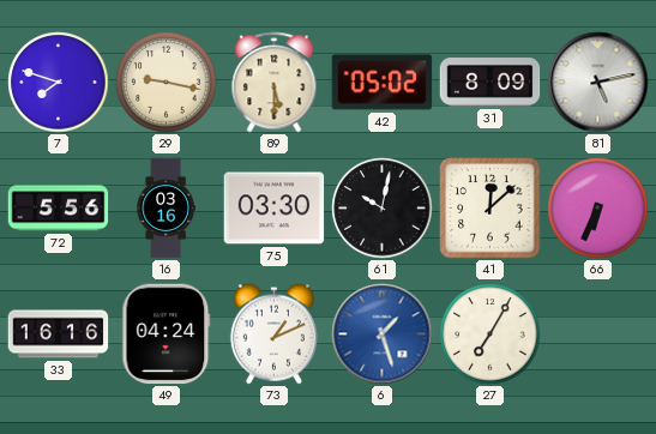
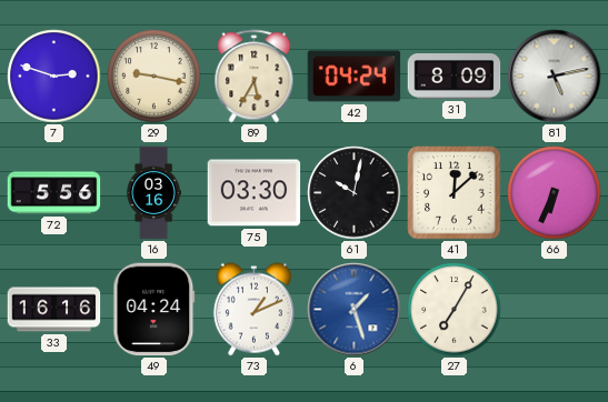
7: 7:48 -> 2:48
89: 5:30 -> 5:35
42: 05:02 -> 04:24
